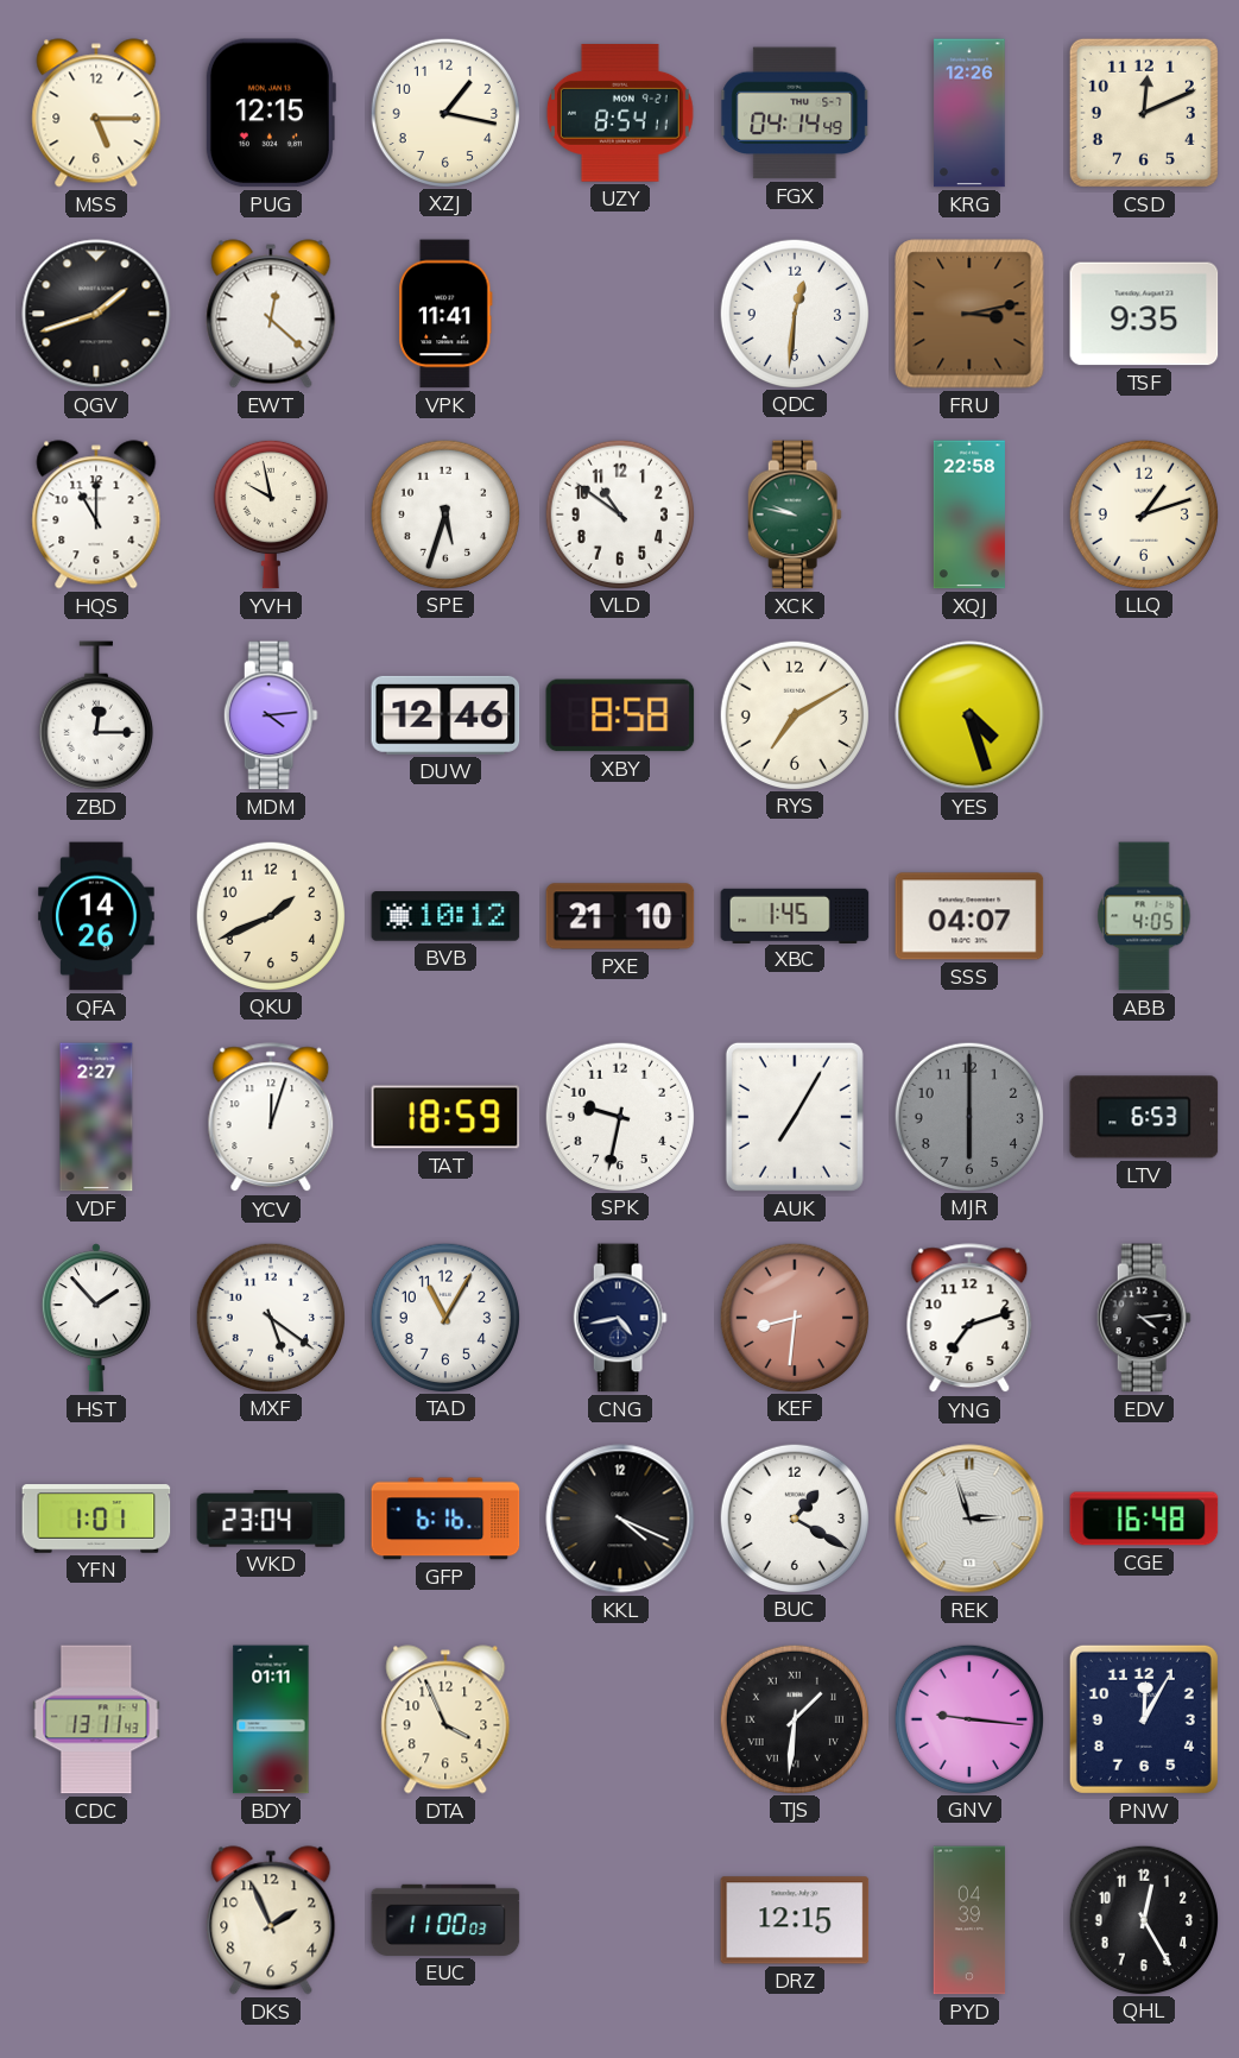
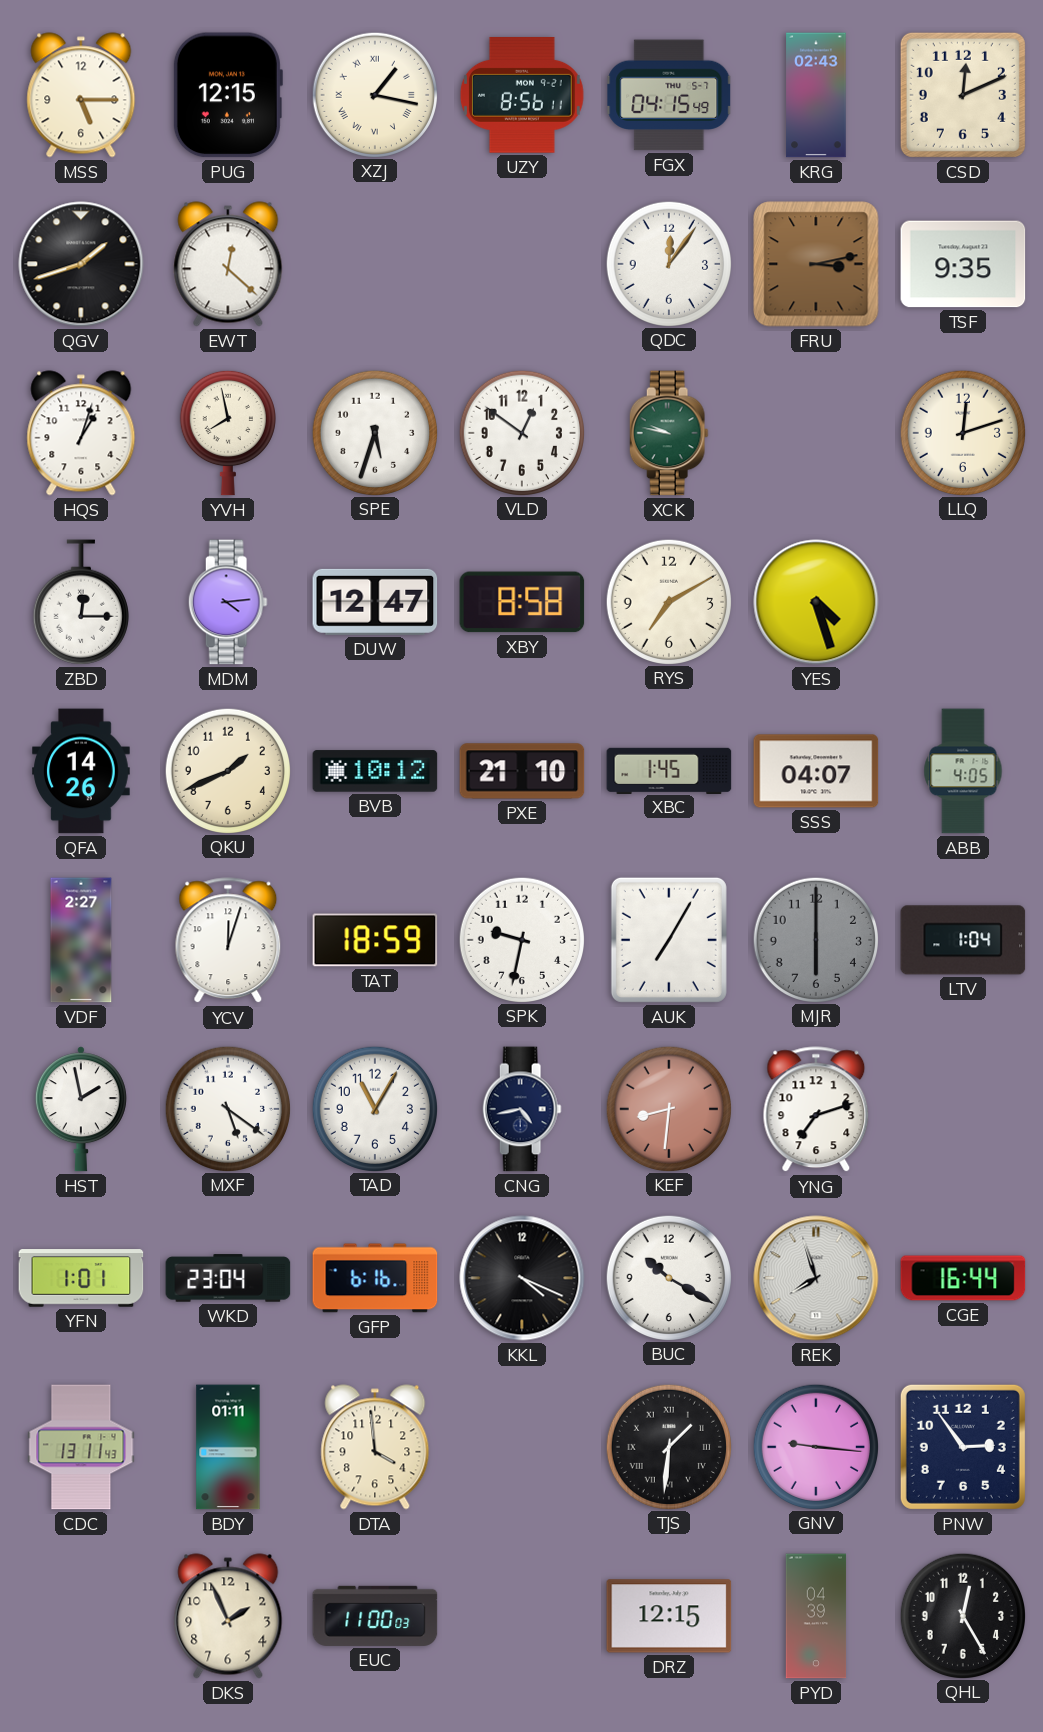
XZJ numerals: Arabic -> Roman
UZY: 8:54 -> 8:56
FGX: 04:14 -> 04:15
KRG: 12:26 -> 02:43
VPK: 11:41 -> none
QDC: 12:31 -> 12:06
HQS: 11:00 -> 1:03
YVH: 9:58 -> 7:58
VLD: 10:51 -> 12:51
XQJ: 22:58 -> none
LLQ: 1:12 -> 12:12
DUW: 12:46 -> 12:47
LTV: 6:53 -> 1:04
HST: 1:53 -> 1:58
EDV: 4:14 -> none
BUC: 1:20 -> 10:20
REK: 2:57 -> 7:57
CGE: 16:48 -> 16:44
DTA: 3:56 -> 3:59
PNW: 12:05 -> 2:54
